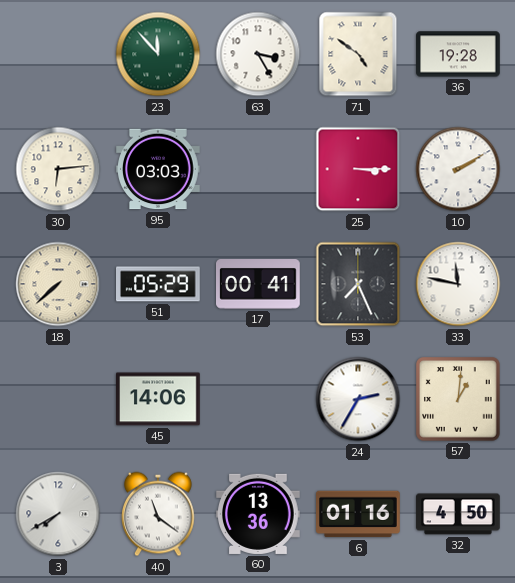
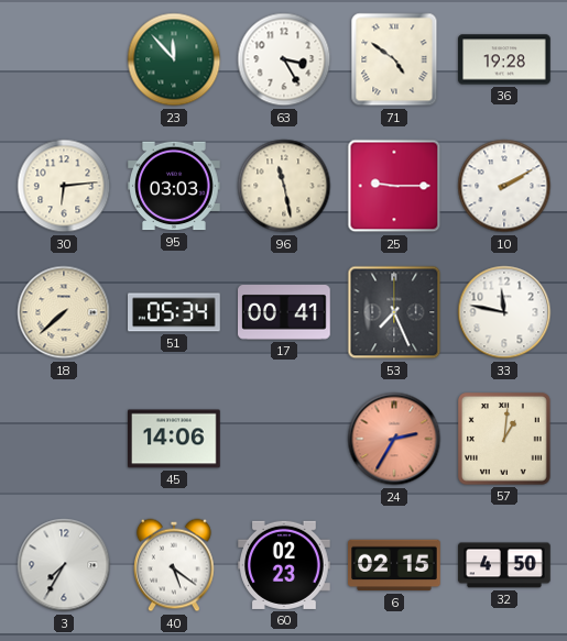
96: none -> 11:28
25: 3:15 -> 9:15
51: 05:29 -> 05:34
24 dial: white -> salmon
3: 7:40 -> 7:35
40: 11:21 -> 5:21
60: 13:36 -> 02:23
6: 01:16 -> 02:15
